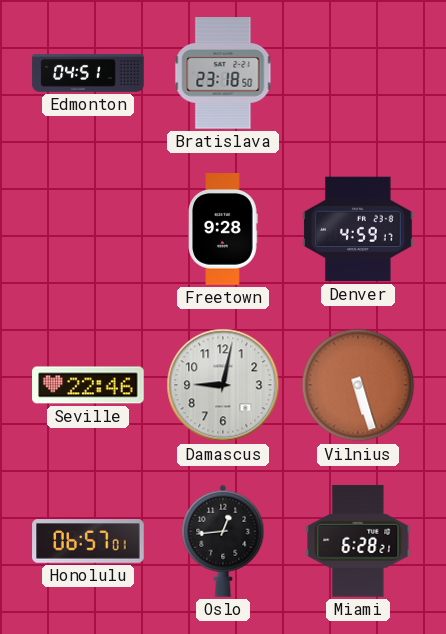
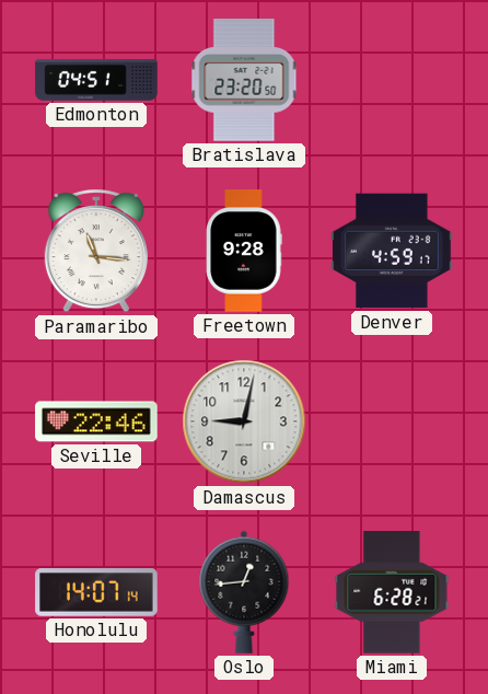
Bratislava: 23:18 -> 23:20
Paramaribo: none -> 11:16
Vilnius: 5:27 -> none
Honolulu: 06:57 -> 14:07
